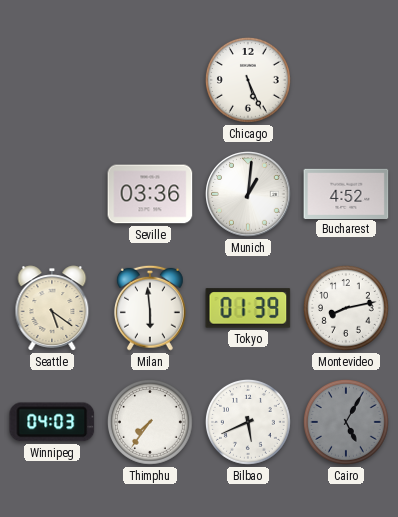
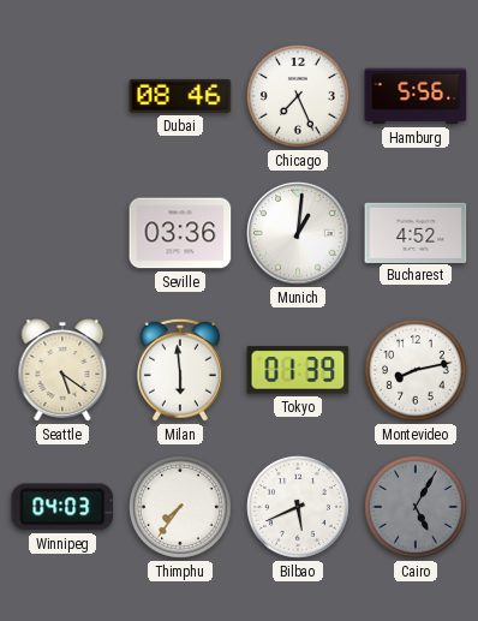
Dubai: none -> 08:46
Chicago: 5:26 -> 7:26
Hamburg: none -> 5:56
